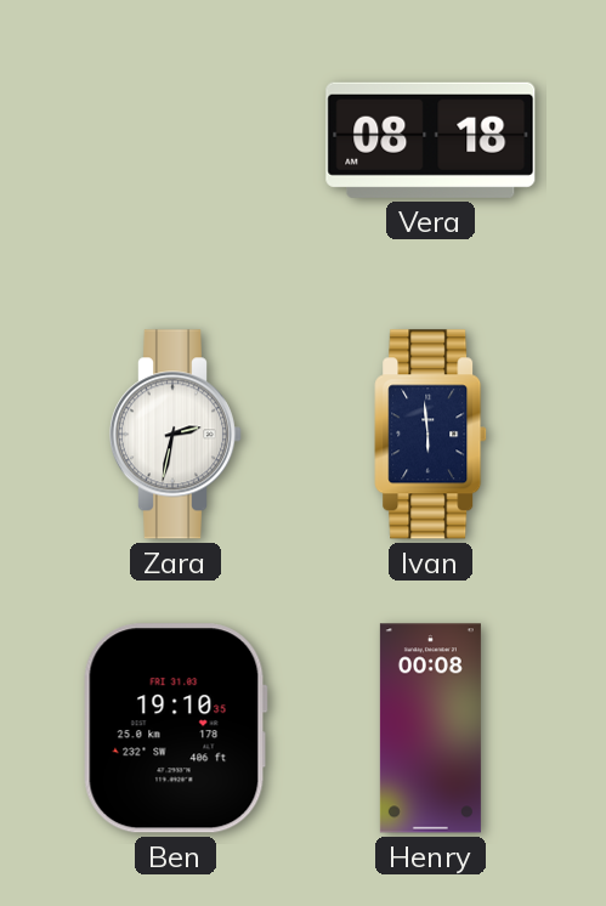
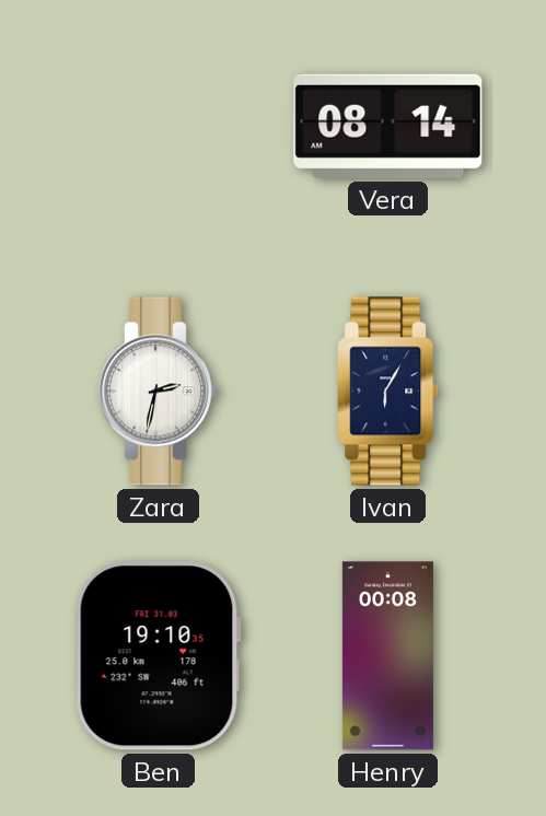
Vera: 08:18 -> 08:14
Ivan: 5:59 -> 6:05
